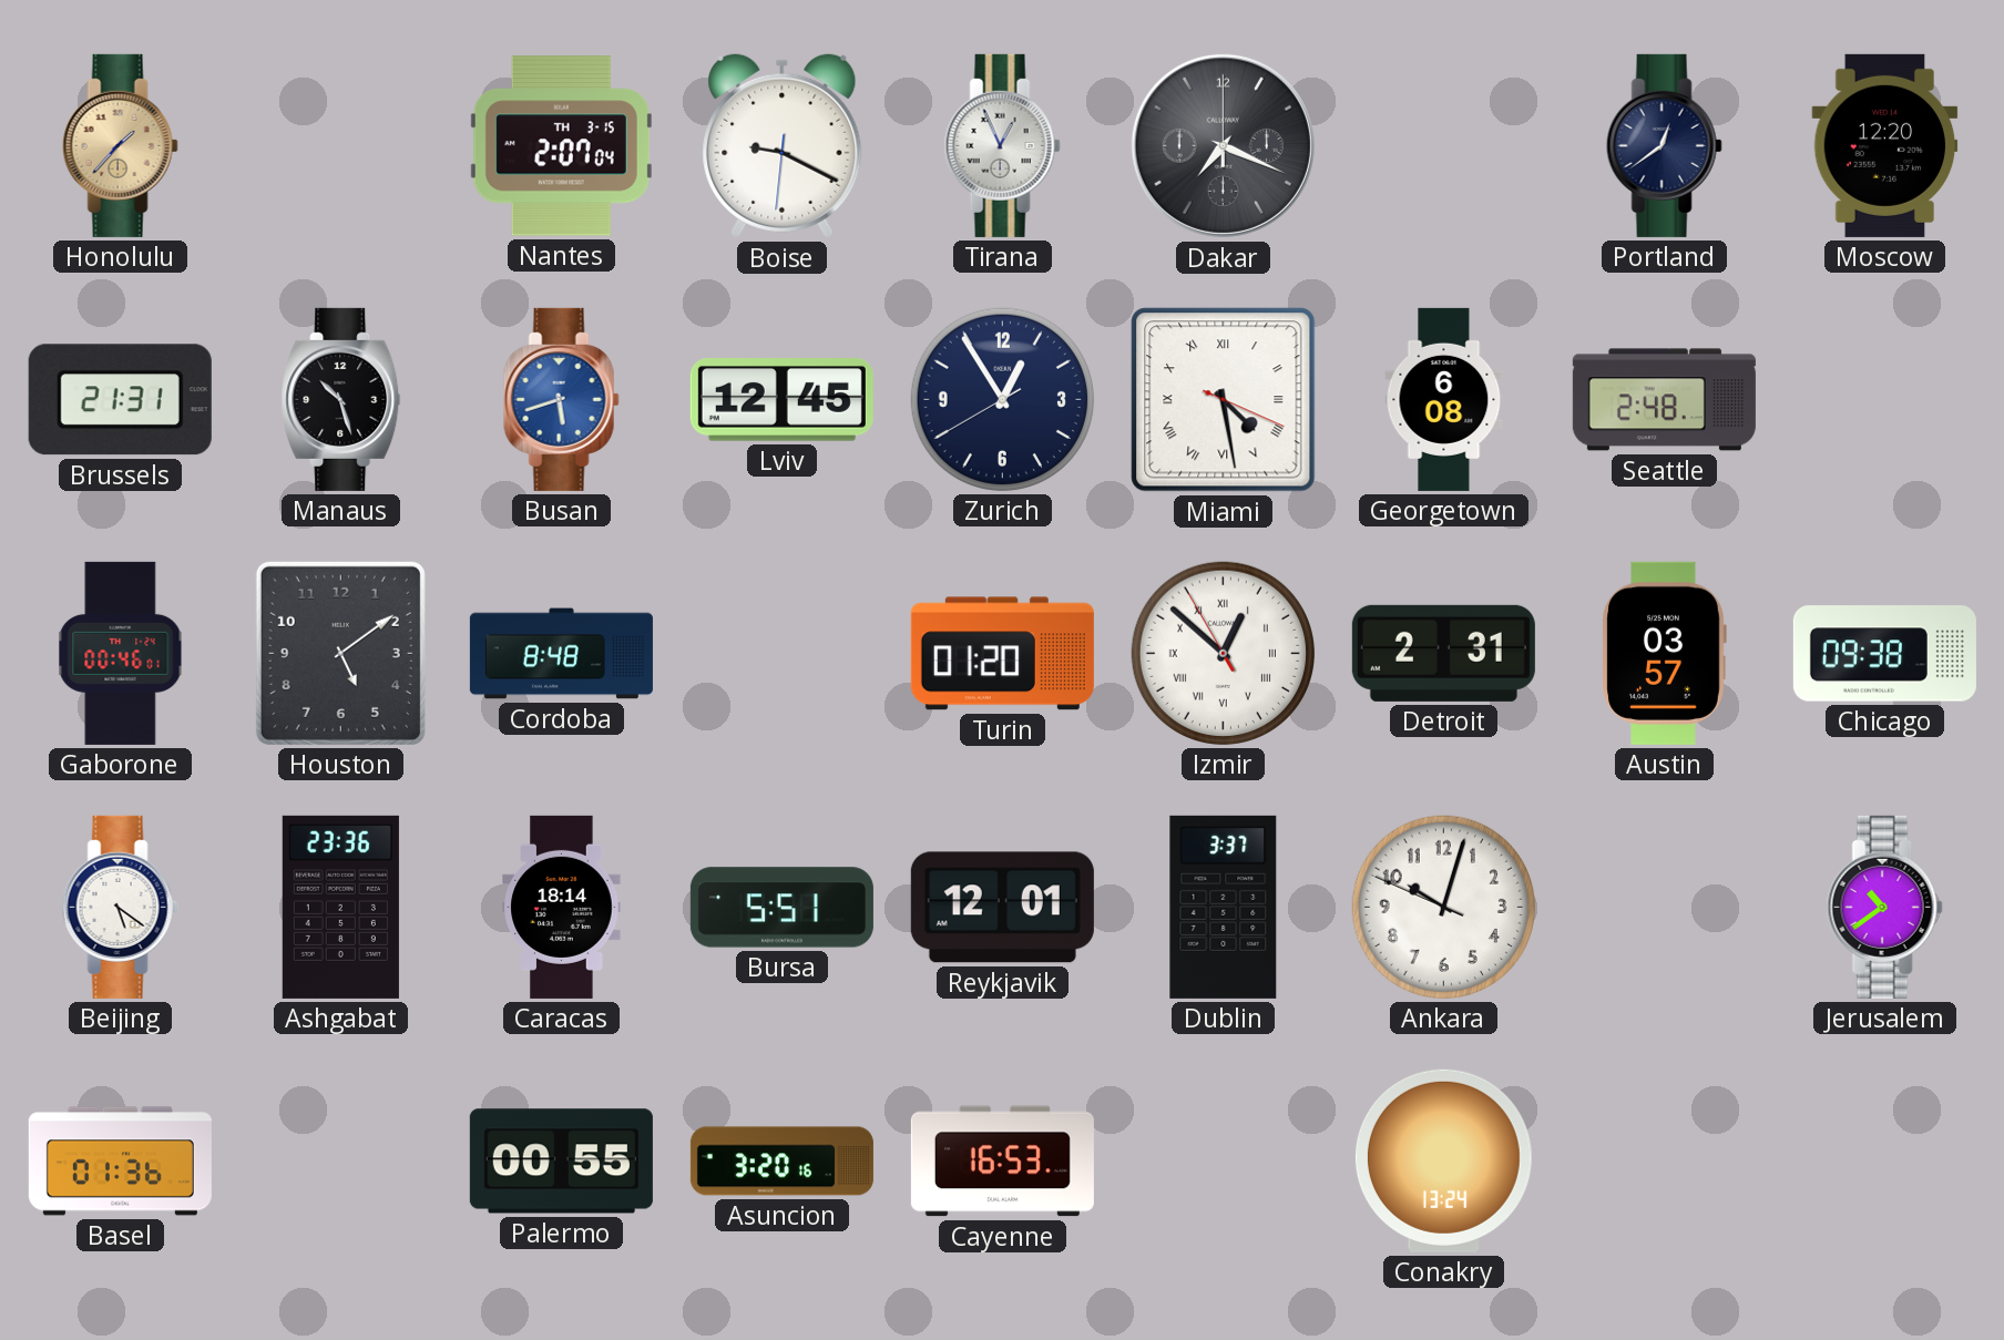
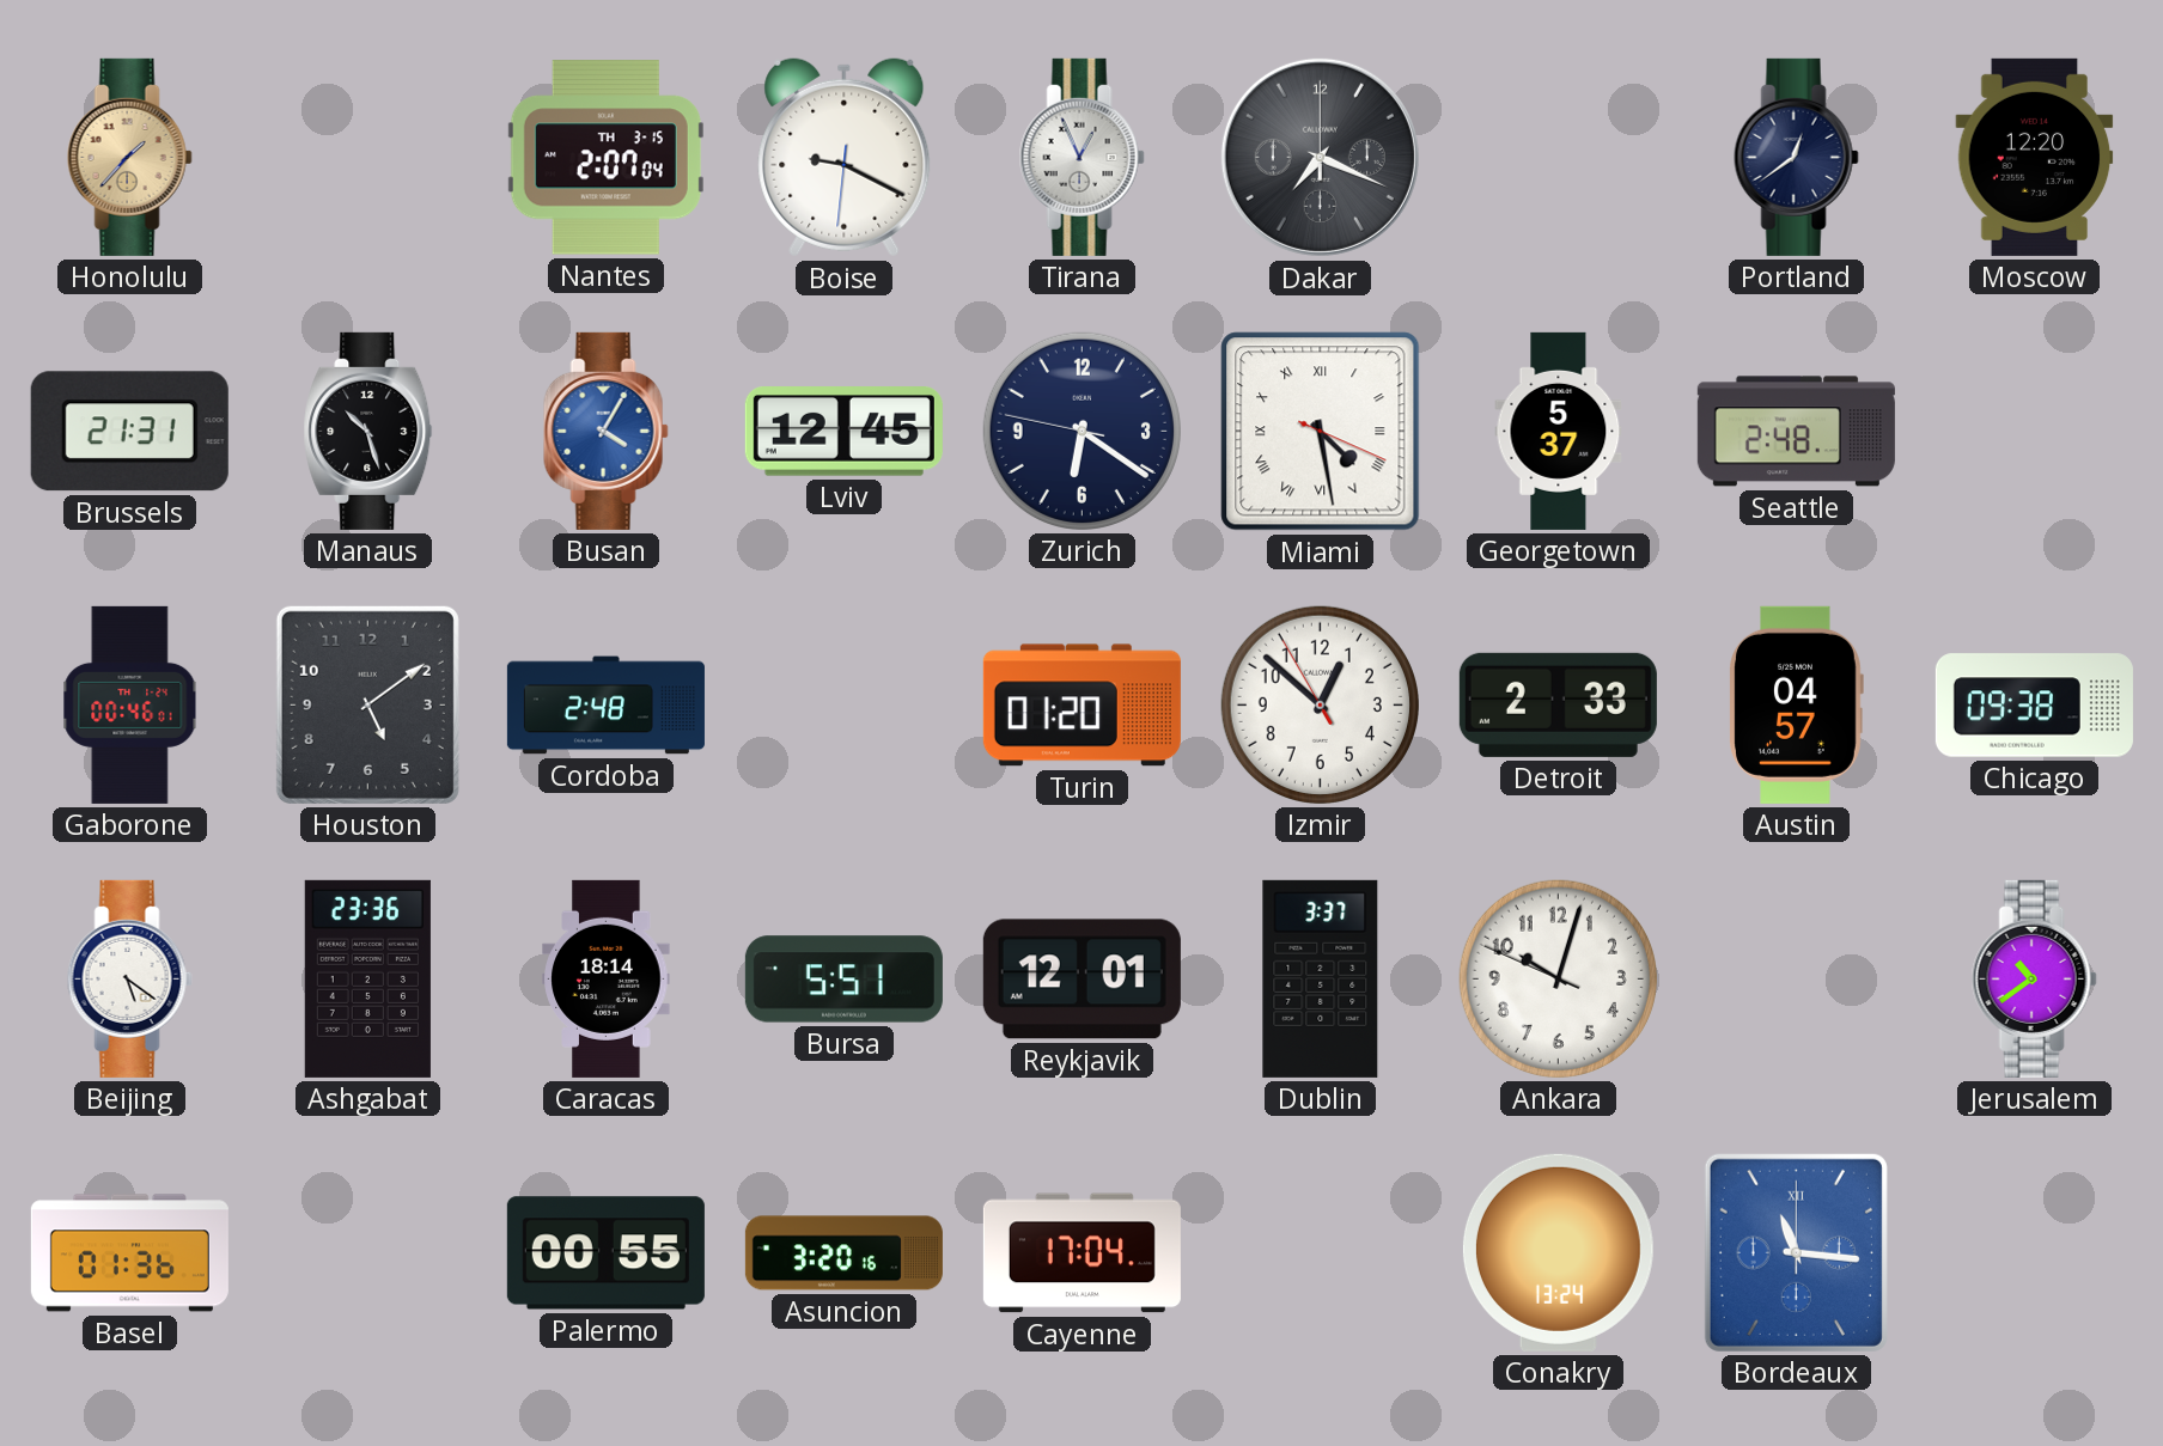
Busan: 5:42 -> 4:05
Zurich: 12:54 -> 6:20
Georgetown: 6:08 -> 5:37
Cordoba: 8:48 -> 2:48
Izmir numerals: Roman -> Arabic
Detroit: 2:31 -> 2:33
Austin: 03:57 -> 04:57
Cayenne: 16:53 -> 17:04
Bordeaux: none -> 11:16
